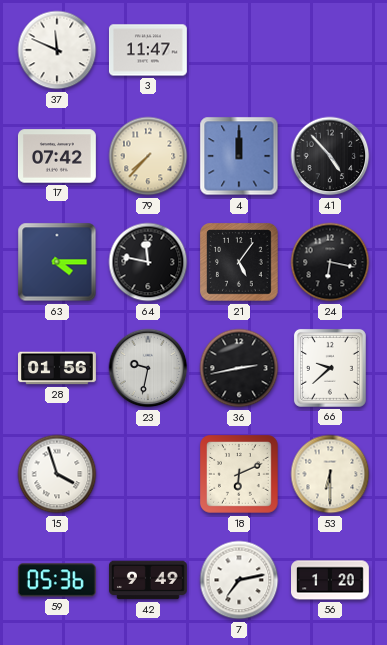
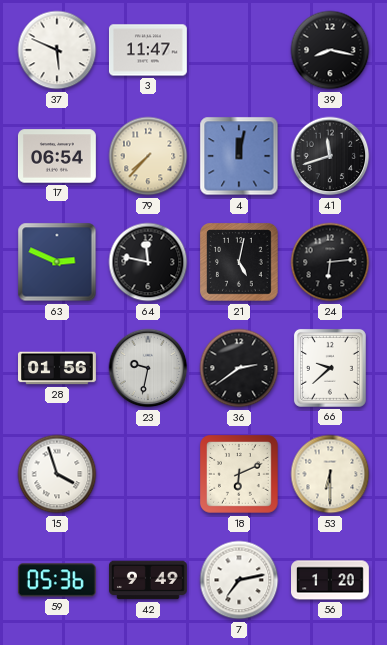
37: 11:49 -> 5:49
39: none -> 8:17
17: 07:42 -> 06:54
4: 12:00 -> 12:02
41: 4:53 -> 11:42
63: 4:15 -> 2:49
21: 5:06 -> 5:02
24: 6:17 -> 6:14
36: 2:43 -> 2:39
